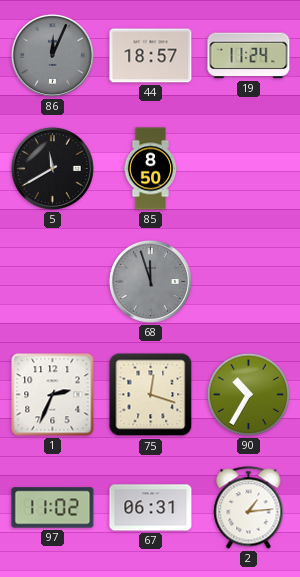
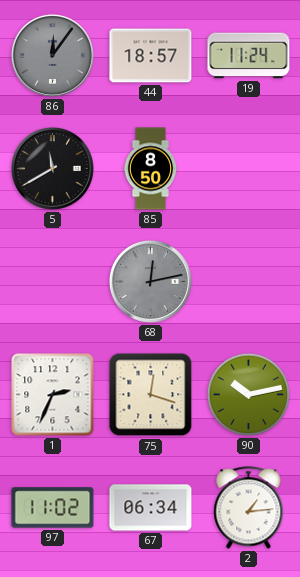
86: 12:04 -> 12:06
68: 11:57 -> 12:13
90: 10:35 -> 10:13
67: 06:31 -> 06:34
